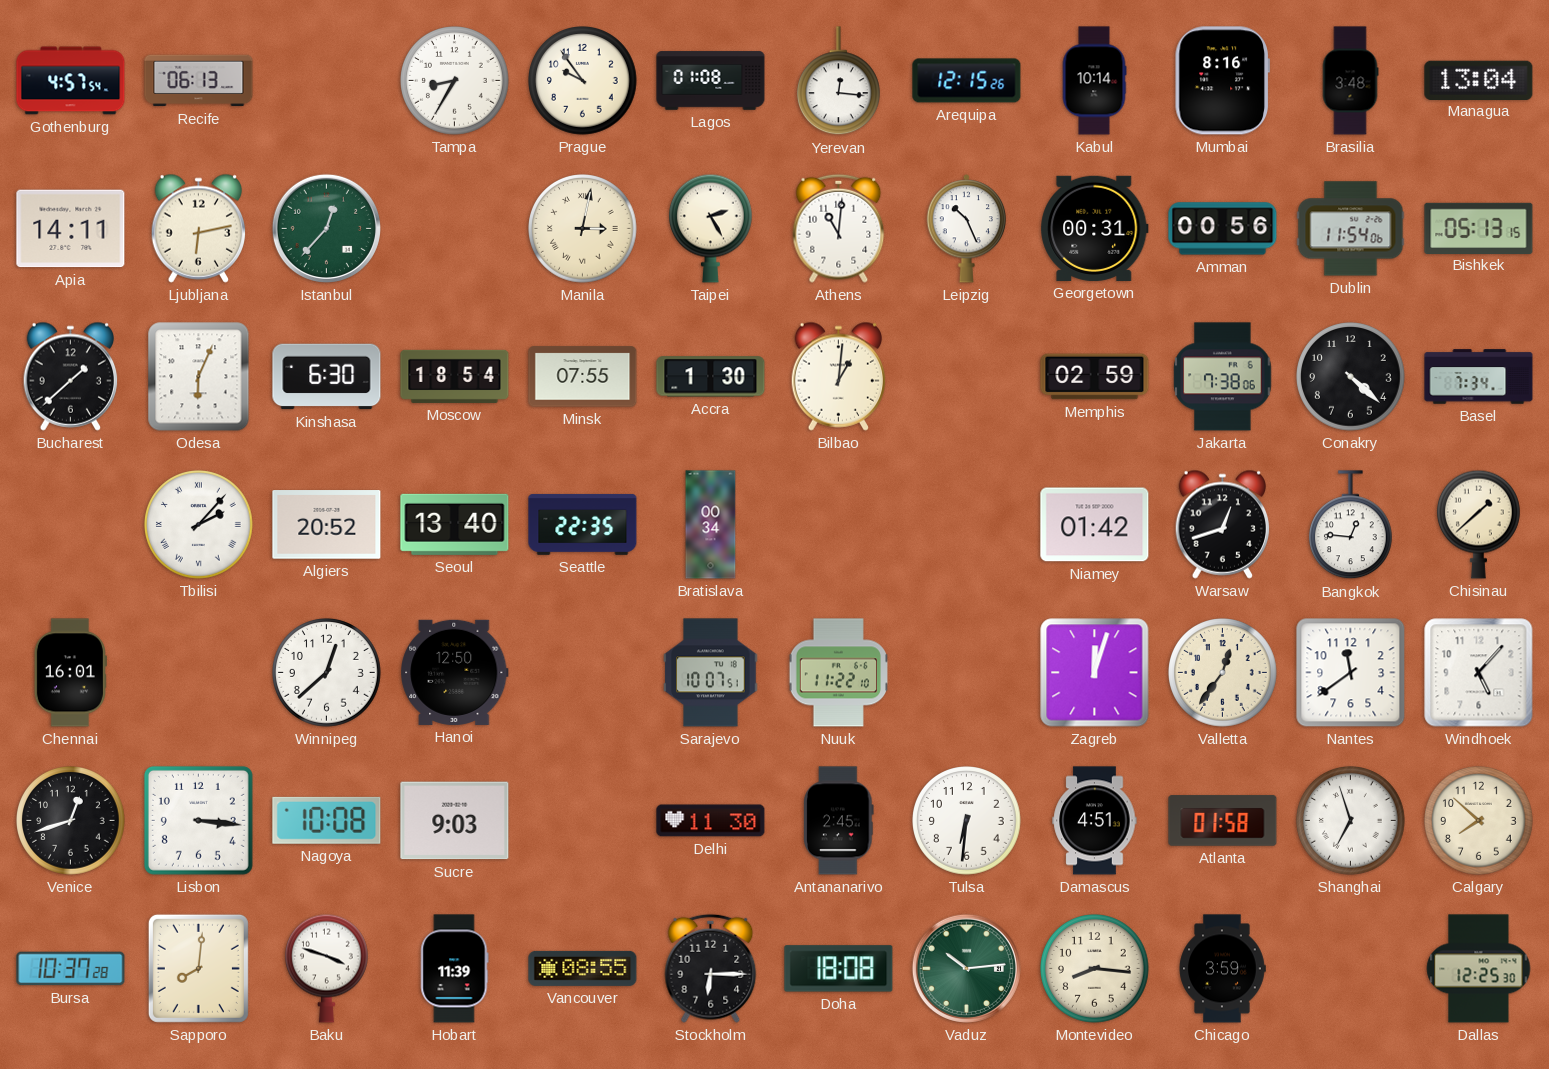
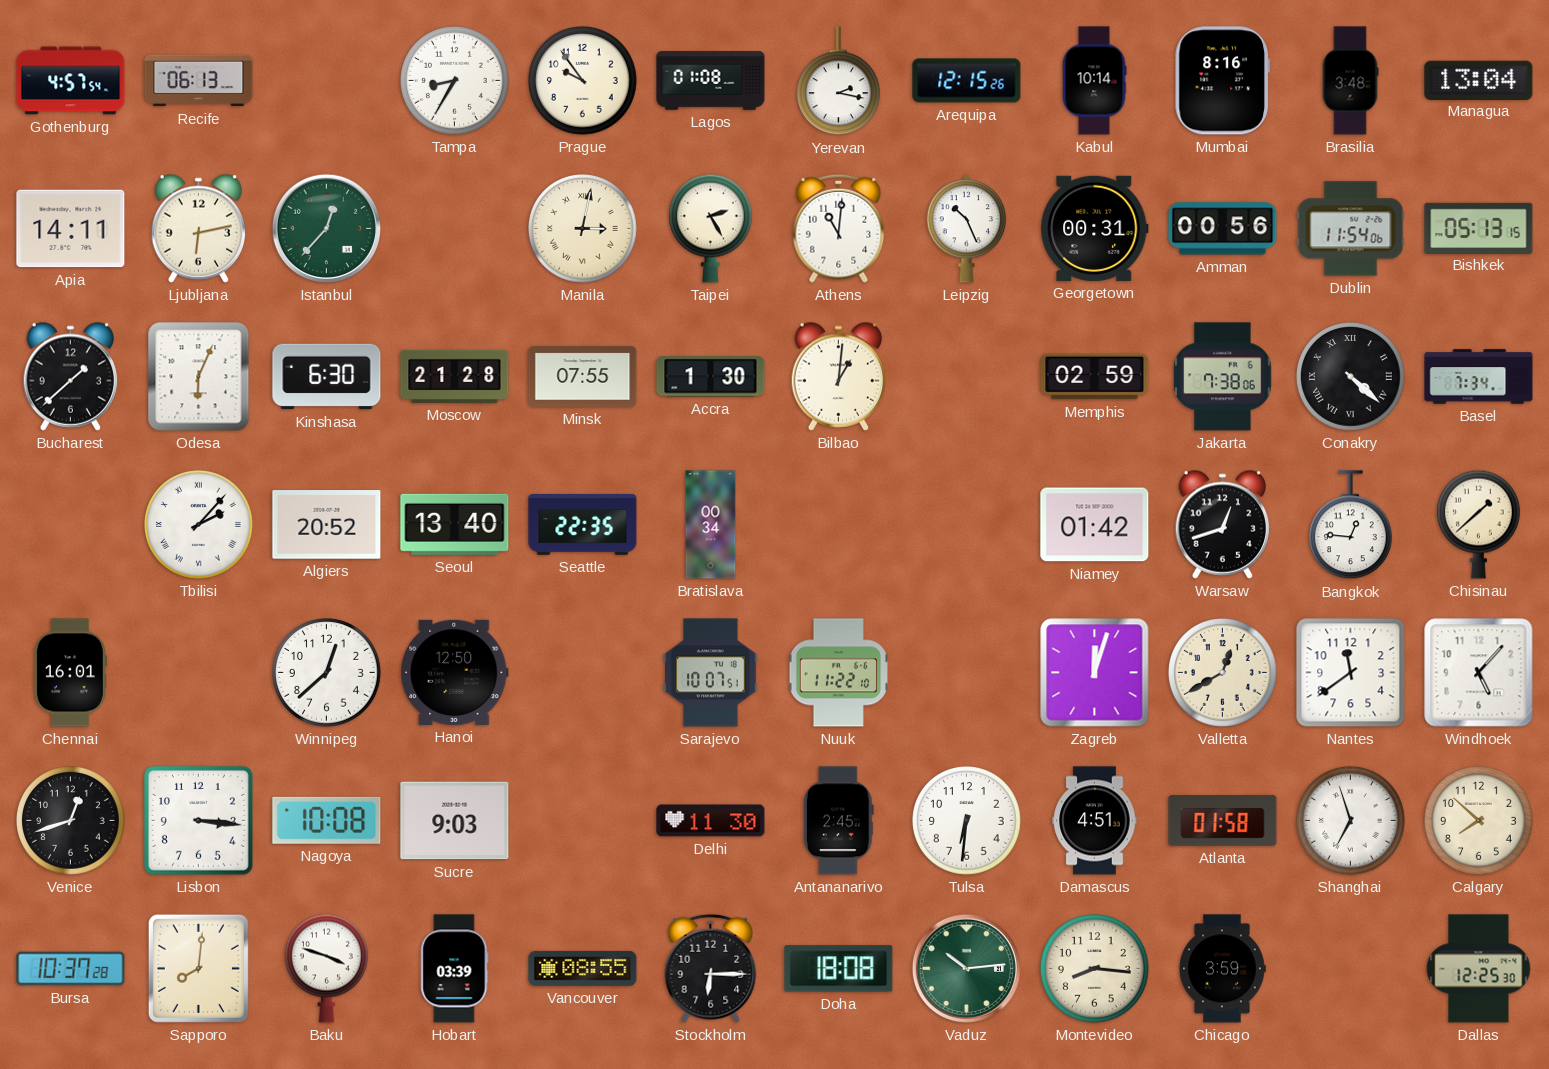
Yerevan: 12:16 -> 2:17
Moscow: 18:54 -> 21:28
Conakry numerals: Arabic -> Roman
Valletta: 12:36 -> 12:40
Hobart: 11:39 -> 03:39
